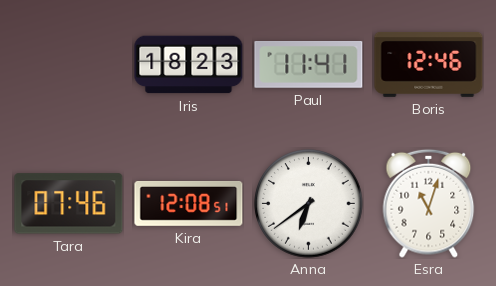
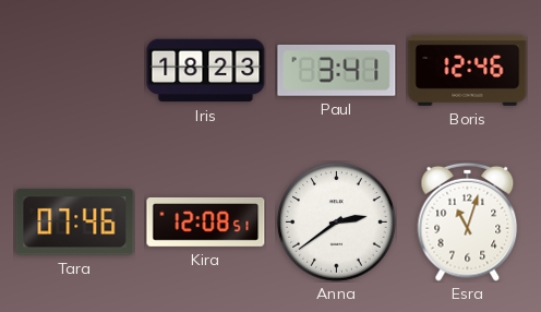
Paul: 11:41 -> 3:41
Anna: 6:39 -> 2:39
